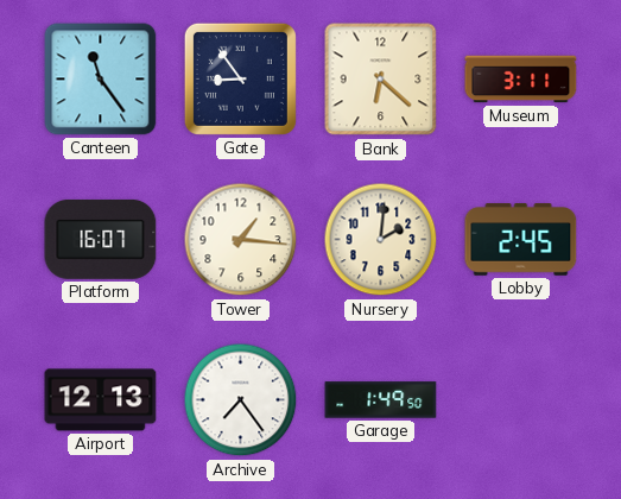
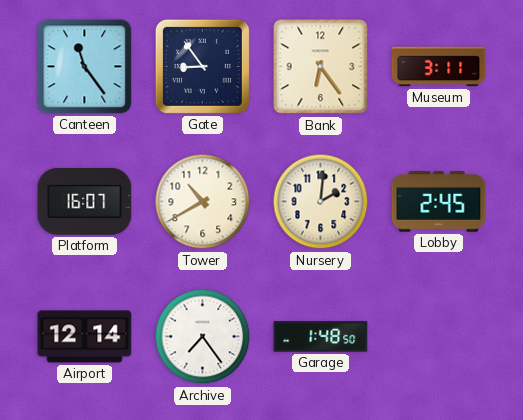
Bank: 6:22 -> 6:24
Tower: 1:16 -> 10:40
Airport: 12:13 -> 12:14
Garage: 1:49 -> 1:48
